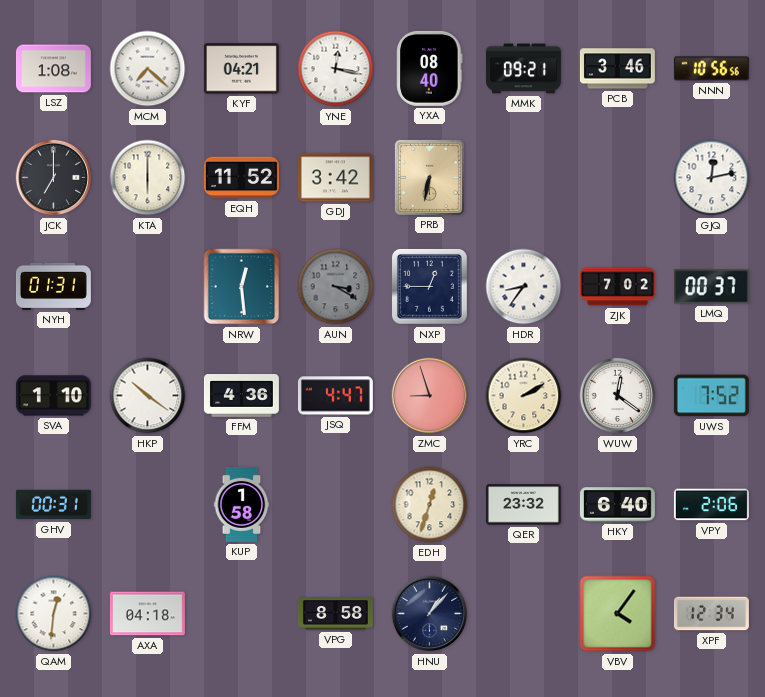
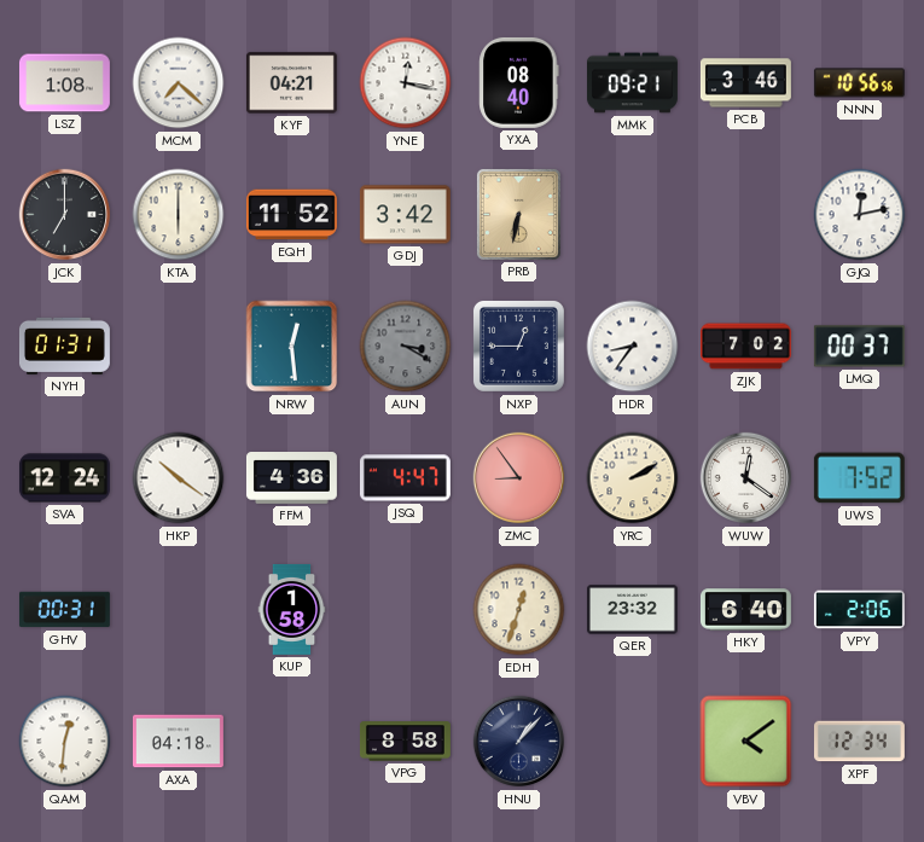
SVA: 1:10 -> 12:24
ZMC: 8:57 -> 8:54
VBV: 4:06 -> 4:09
